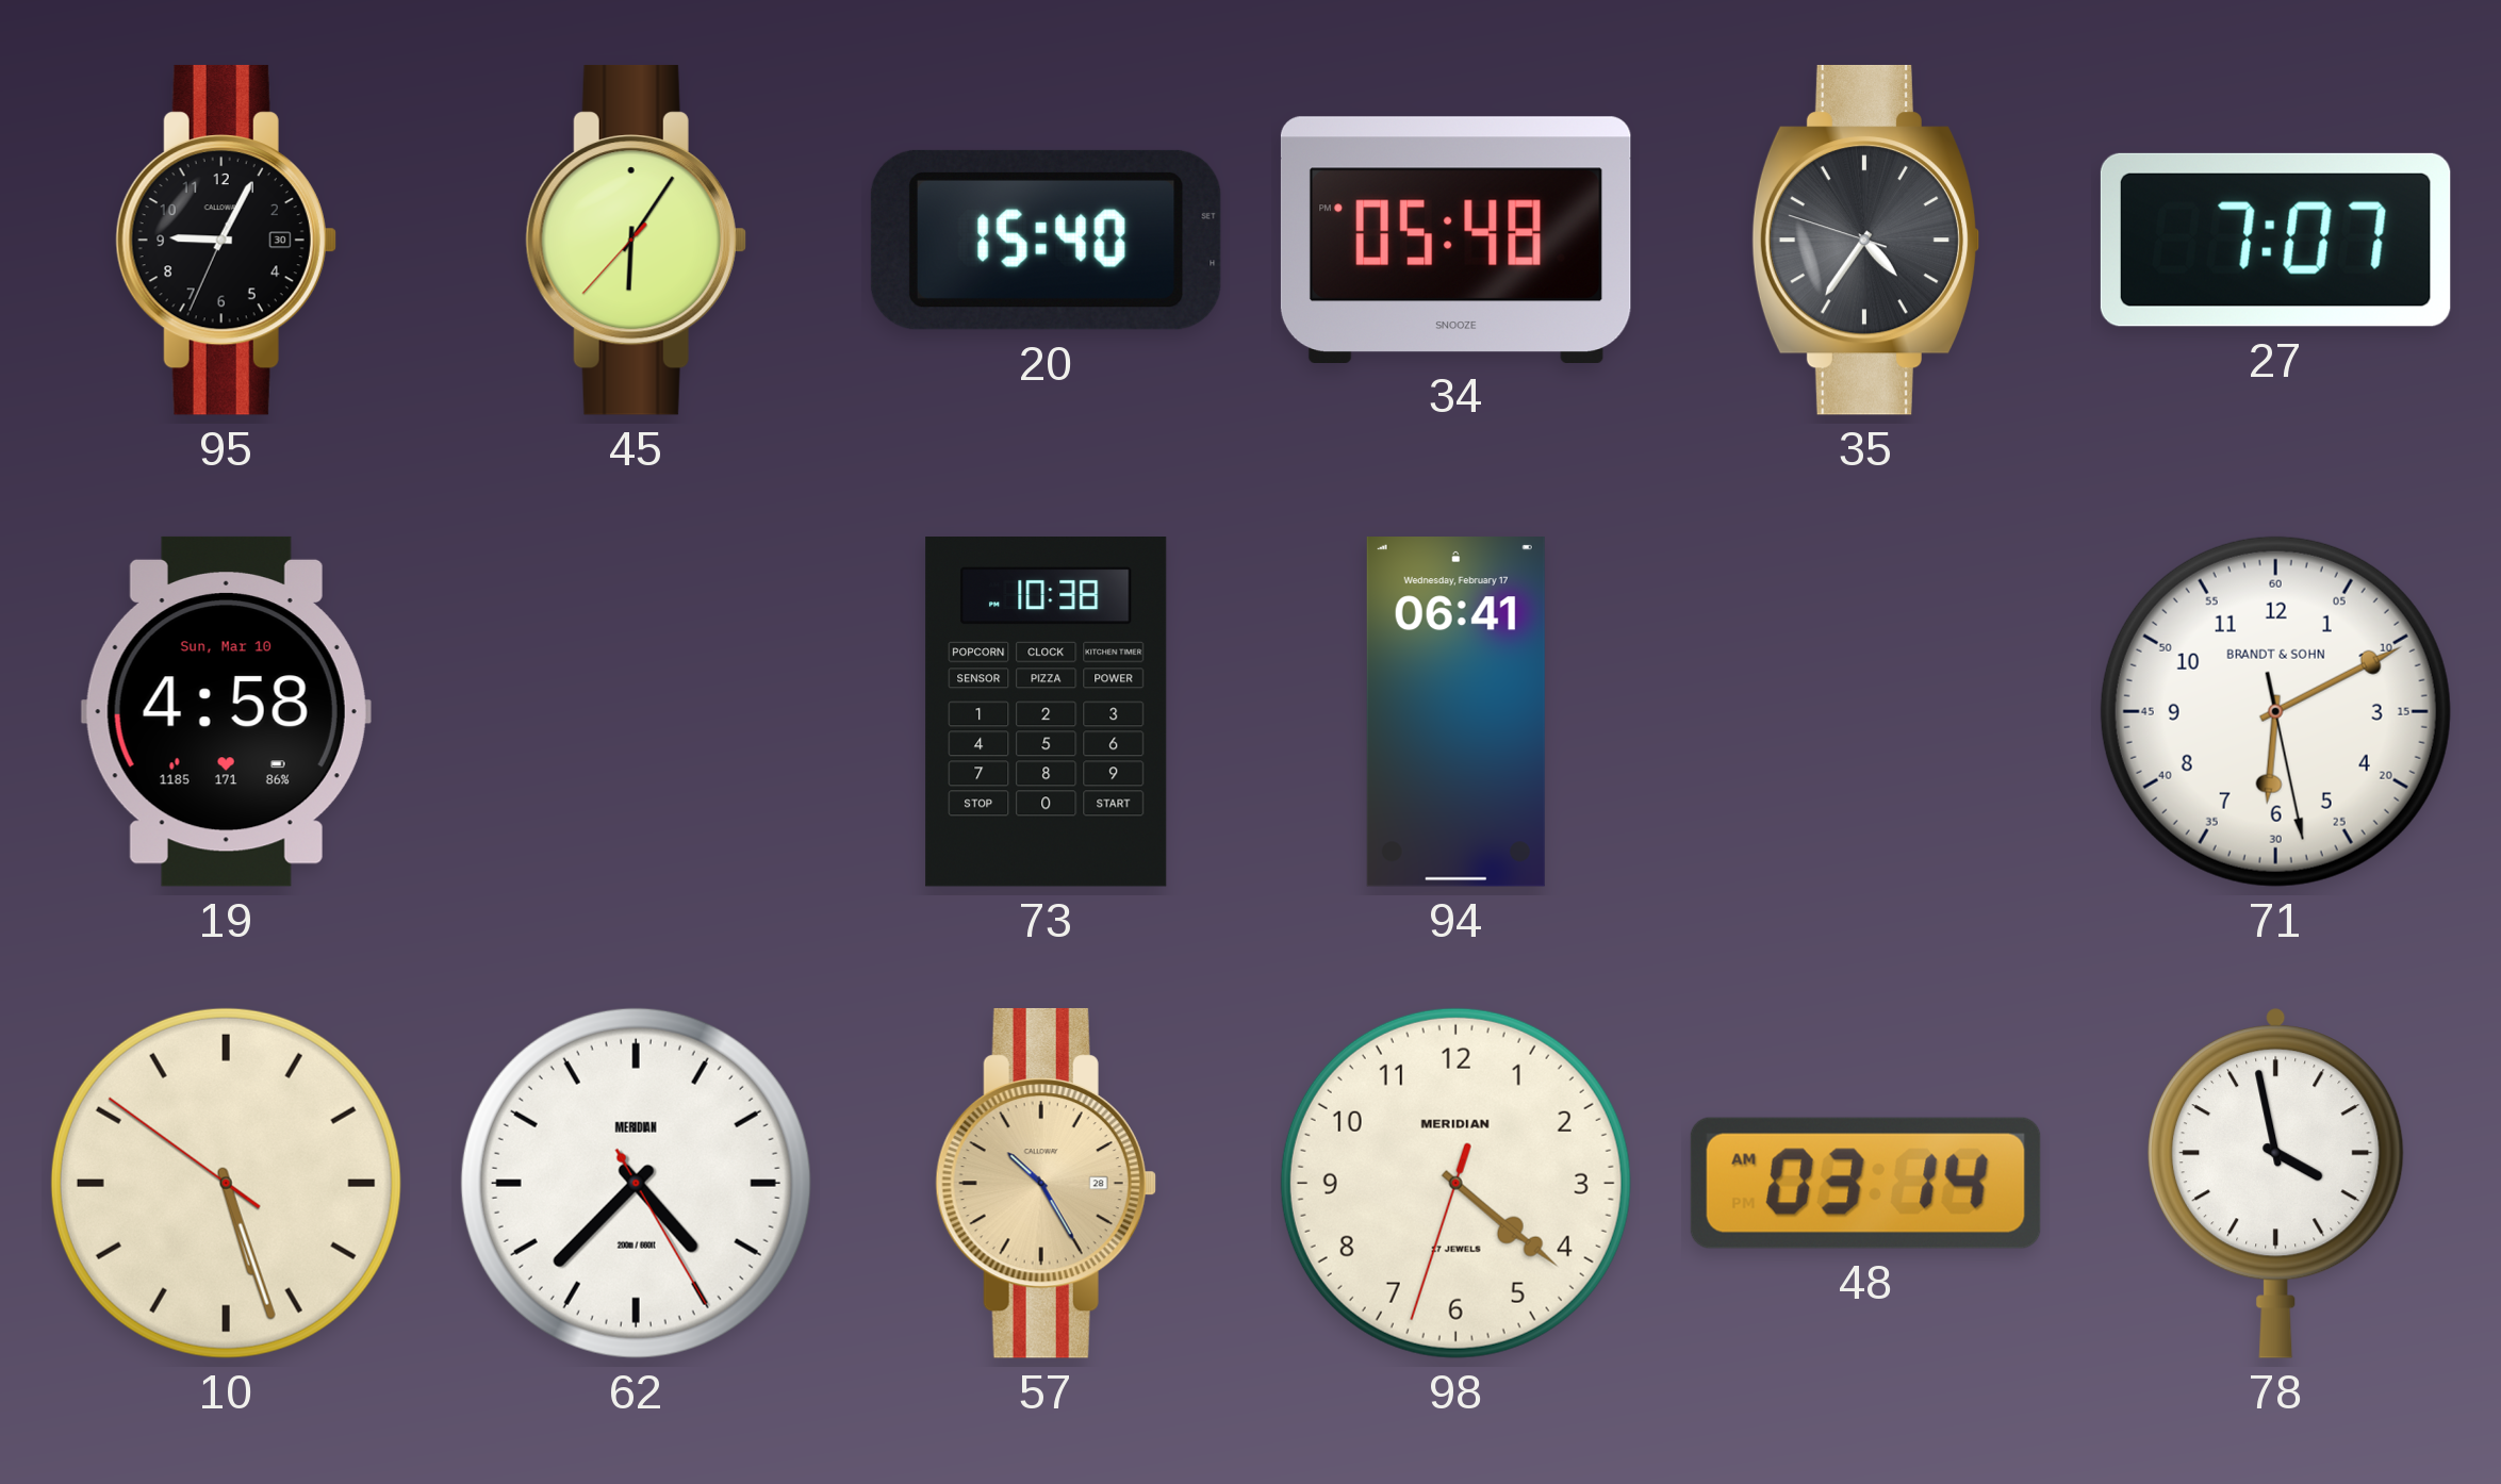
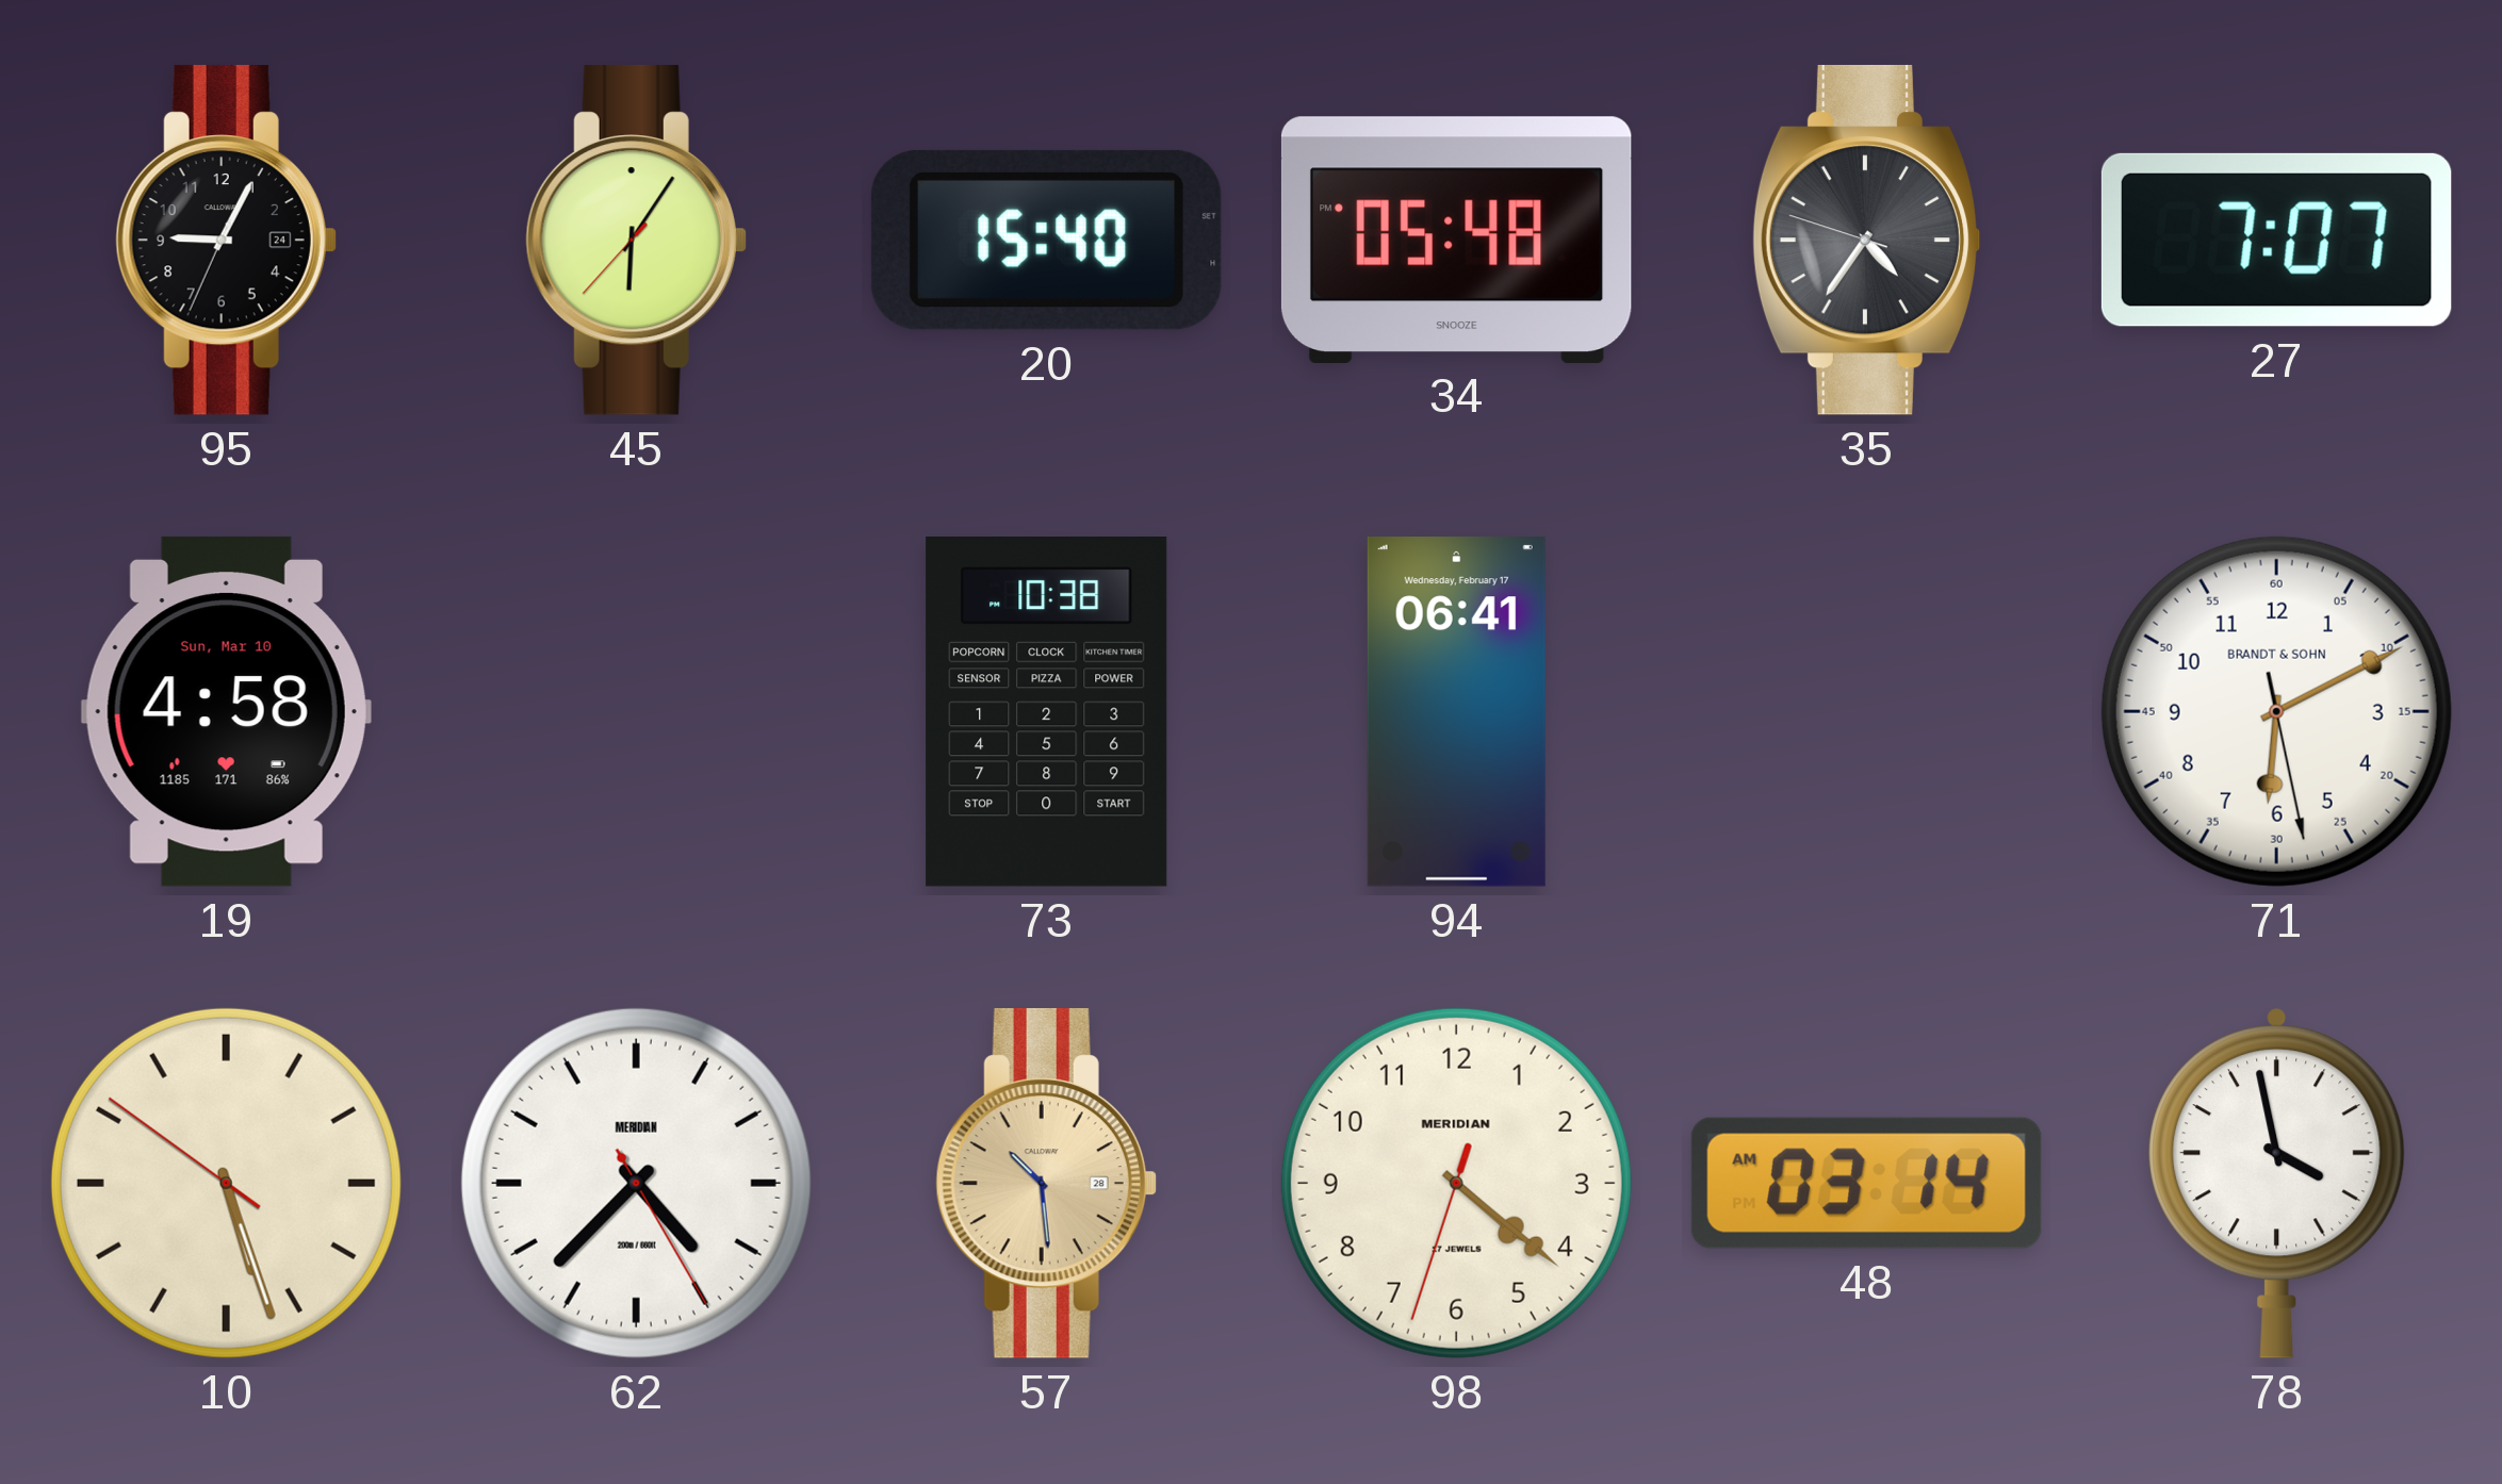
95 date: 30 -> 24
57: 10:25 -> 10:29
